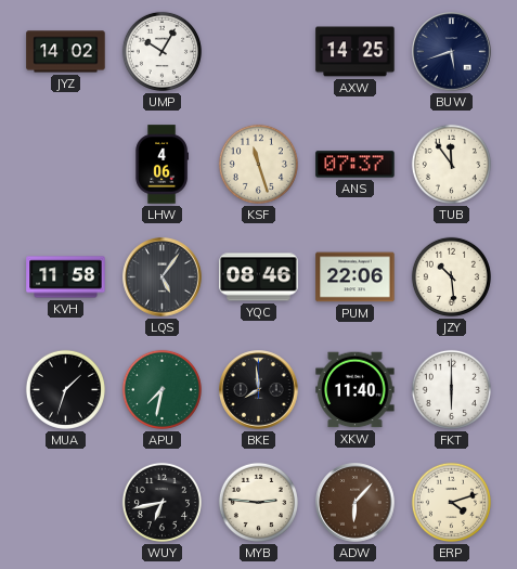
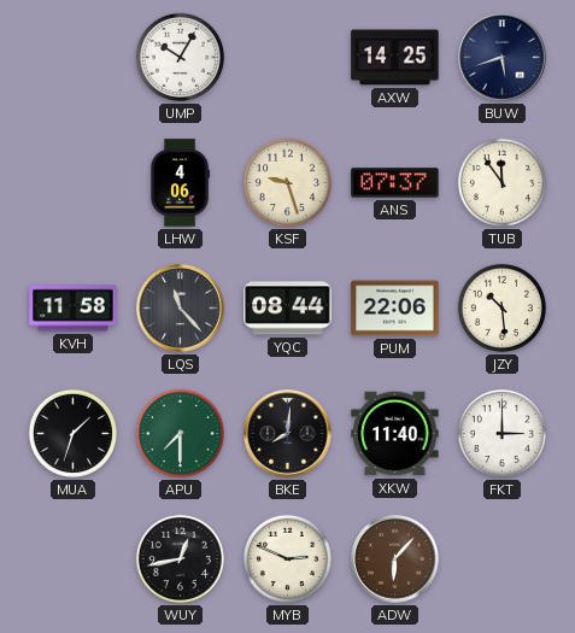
JYZ: 14:02 -> none
KSF: 11:27 -> 9:27
LQS: 5:06 -> 11:23
YQC: 08:46 -> 08:44
APU: 7:32 -> 7:30
BKE: 7:59 -> 8:01
FKT: 6:00 -> 3:00
WUY: 6:43 -> 12:43
MYB: 2:46 -> 2:49
ERP: 4:12 -> none
